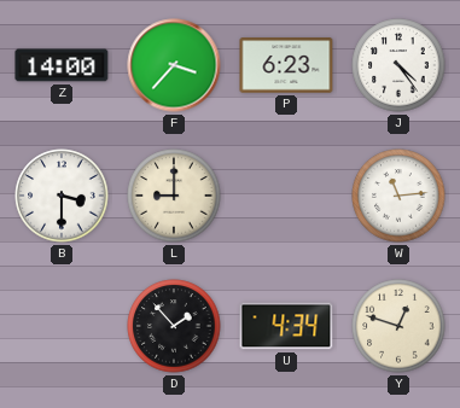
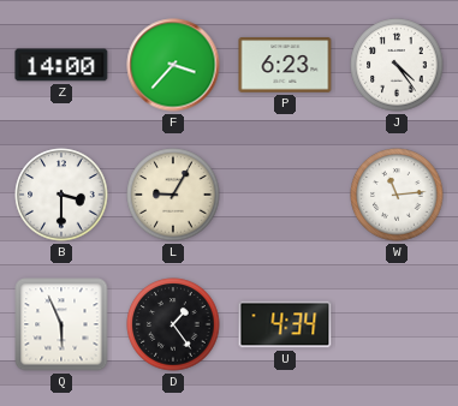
L: 9:00 -> 9:05
Q: none -> 5:56
D: 1:53 -> 1:24
Y: 12:48 -> none
